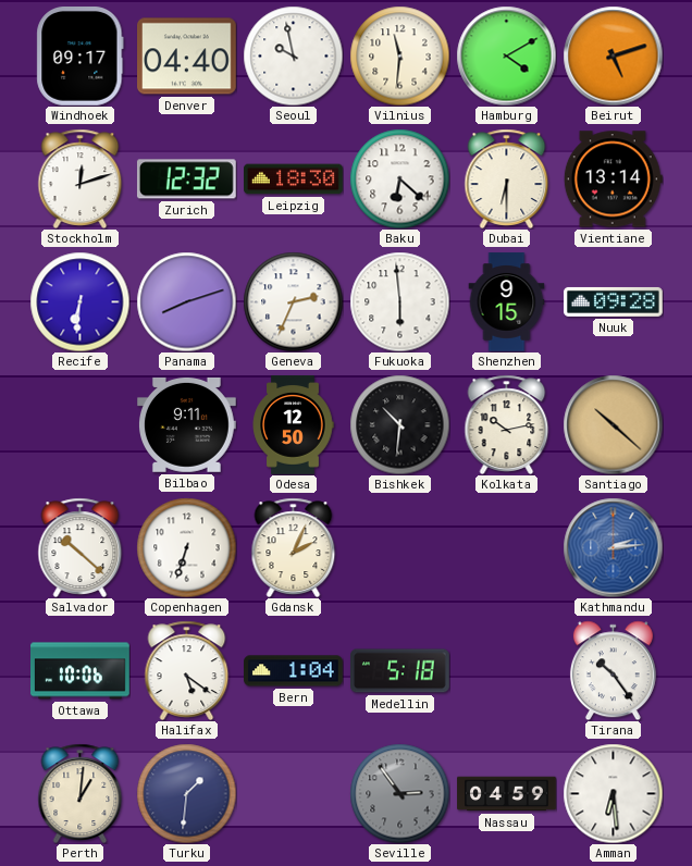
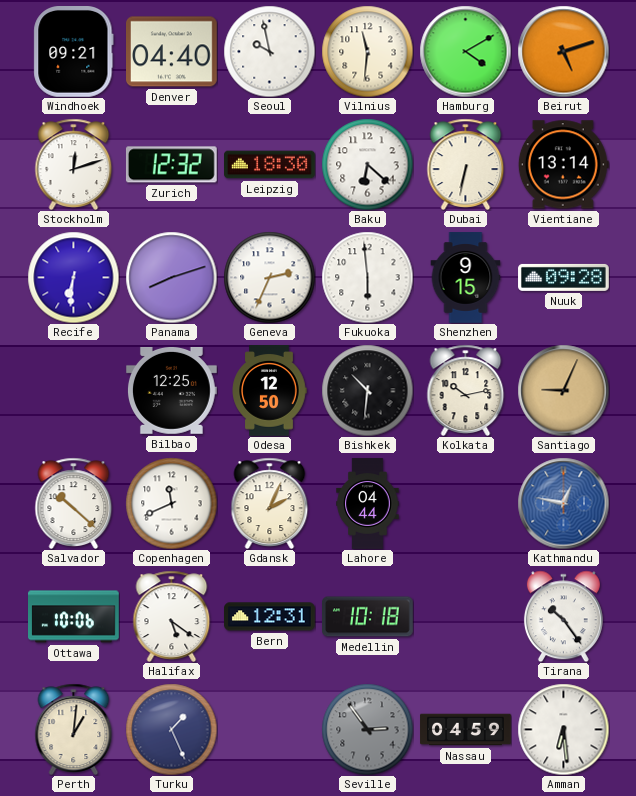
Windhoek: 09:17 -> 09:21
Dubai: 6:30 -> 6:32
Bilbao: 9:11 -> 12:25
Santiago: 10:22 -> 9:04
Copenhagen: 6:33 -> 11:41
Lahore: none -> 04:44
Kathmandu: 2:14 -> 12:47
Bern: 1:04 -> 12:31
Medellin: 5:18 -> 10:18
Turku: 1:31 -> 1:26
